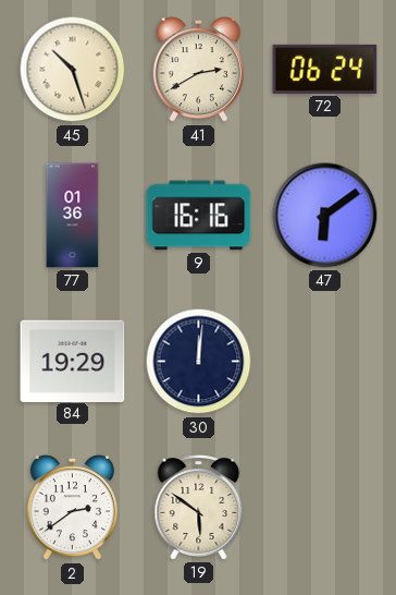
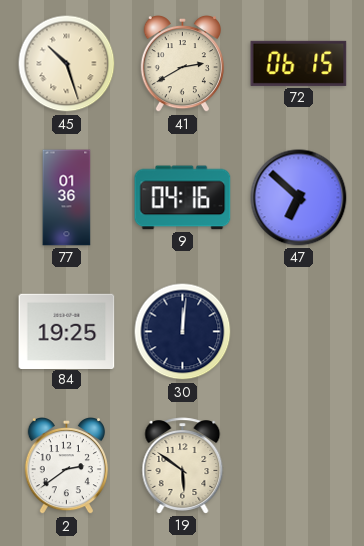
72: 06:24 -> 06:15
9: 16:16 -> 04:16
47: 6:09 -> 6:52
84: 19:29 -> 19:25
